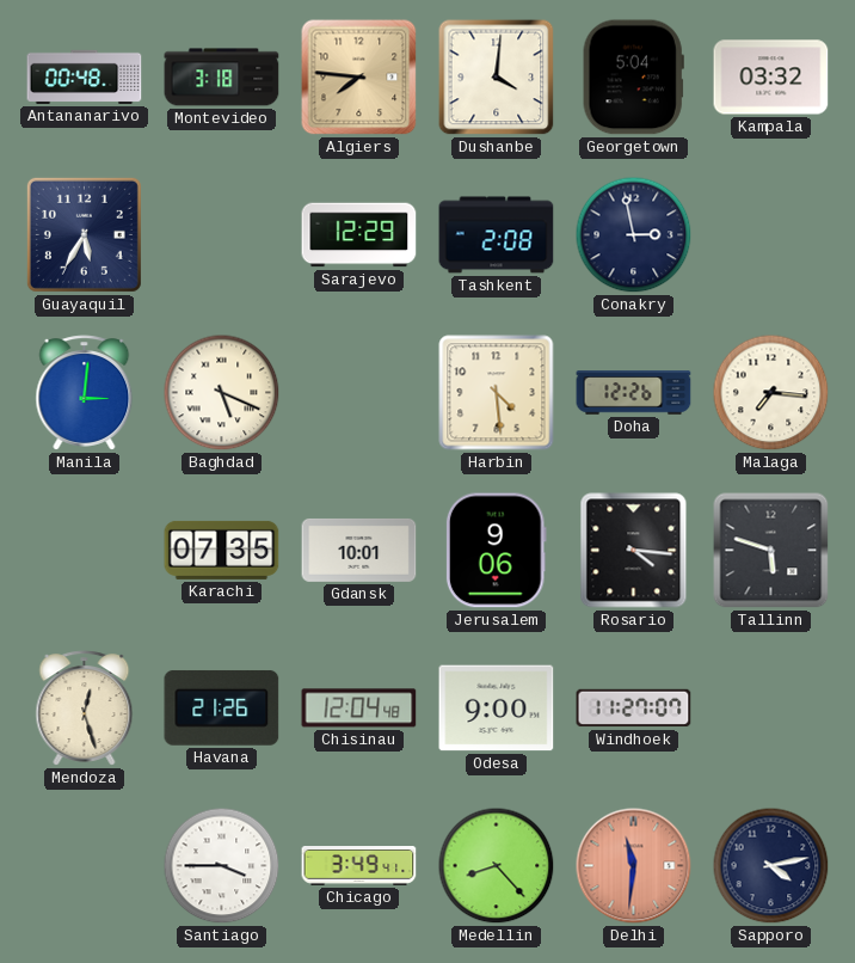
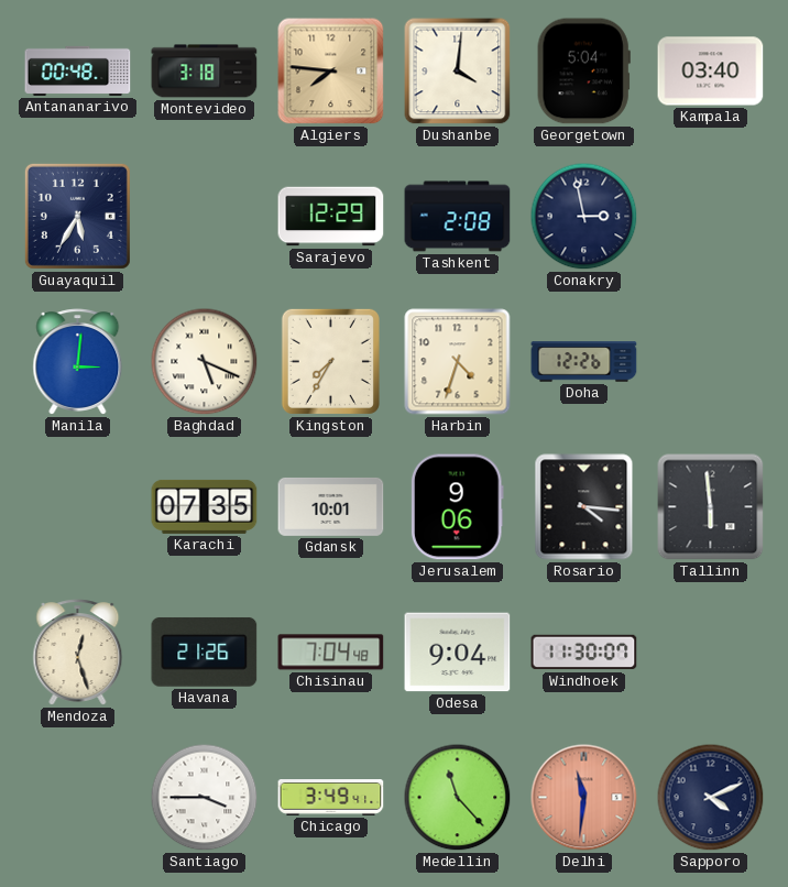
Kampala: 03:32 -> 03:40
Kingston: none -> 7:35
Harbin: 4:29 -> 4:33
Malaga: 7:16 -> none
Tallinn: 5:48 -> 5:59
Chisinau: 12:04 -> 7:04
Odesa: 9:00 -> 9:04
Windhoek: 11:27 -> 11:30
Medellin: 8:23 -> 11:23
Sapporo: 4:13 -> 4:11
